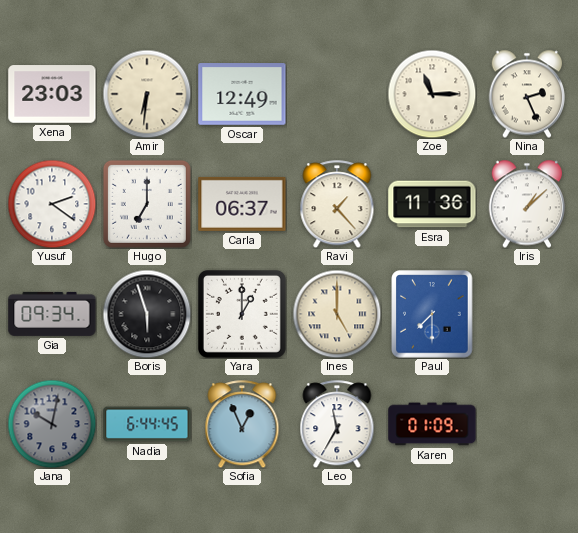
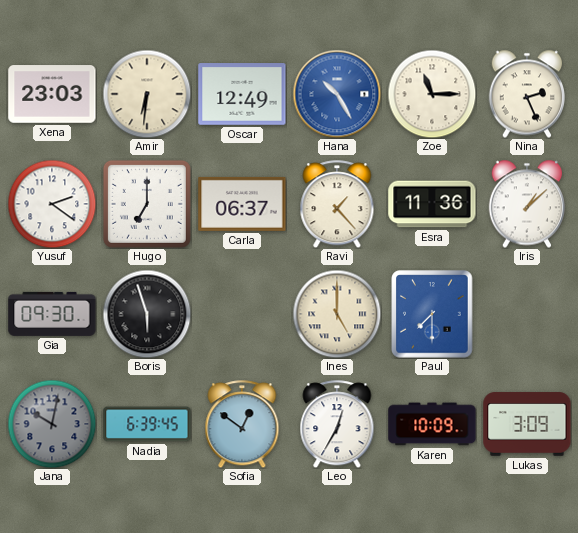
Hana: none -> 10:25
Gia: 09:34 -> 09:30
Yara: 1:00 -> none
Nadia: 6:44 -> 6:39
Sofia: 12:56 -> 12:51
Leo: 11:35 -> 12:35
Karen: 01:09 -> 10:09
Lukas: none -> 3:09
